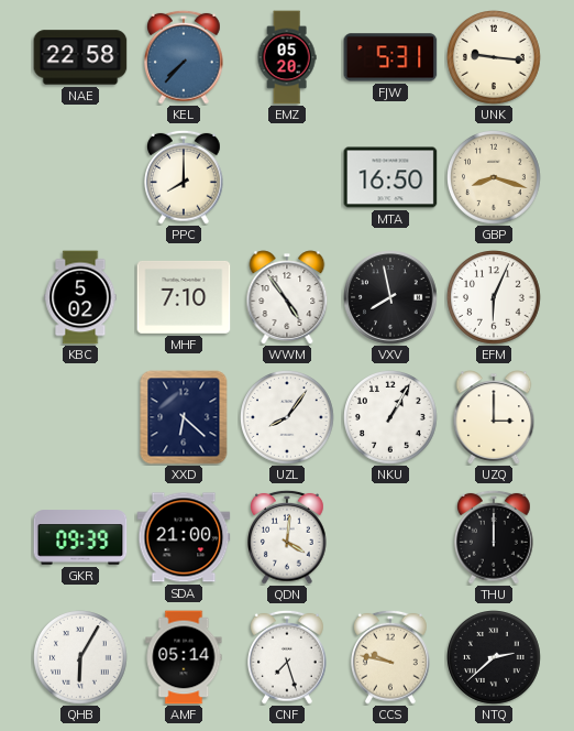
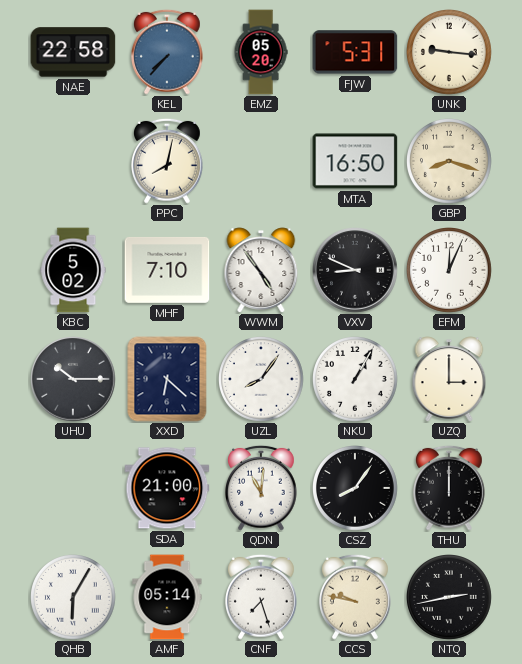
PPC: 8:00 -> 8:02
VXV: 7:58 -> 8:49
EFM: 6:04 -> 12:04
UHU: none -> 10:15
GKR: 09:39 -> none
QDN: 4:01 -> 11:01
CSZ: none -> 8:06
NTQ: 2:38 -> 2:43
